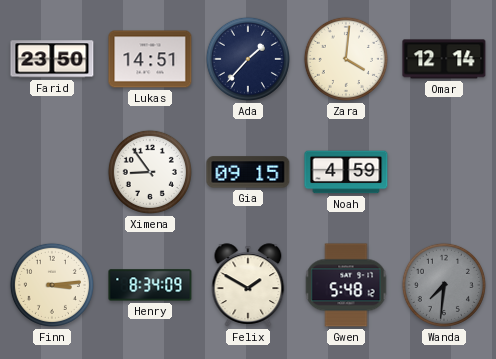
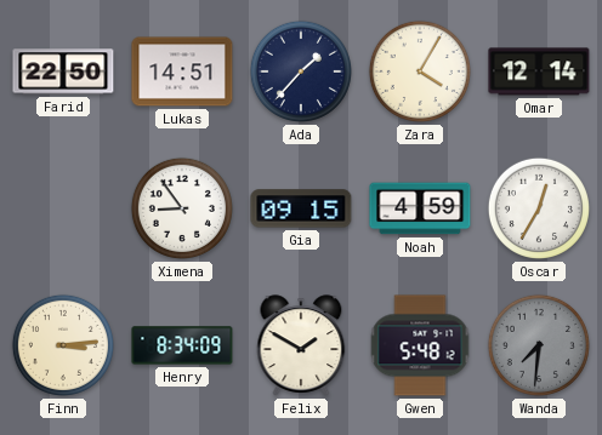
Farid: 23:50 -> 22:50
Zara: 4:01 -> 4:05
Oscar: none -> 12:35
